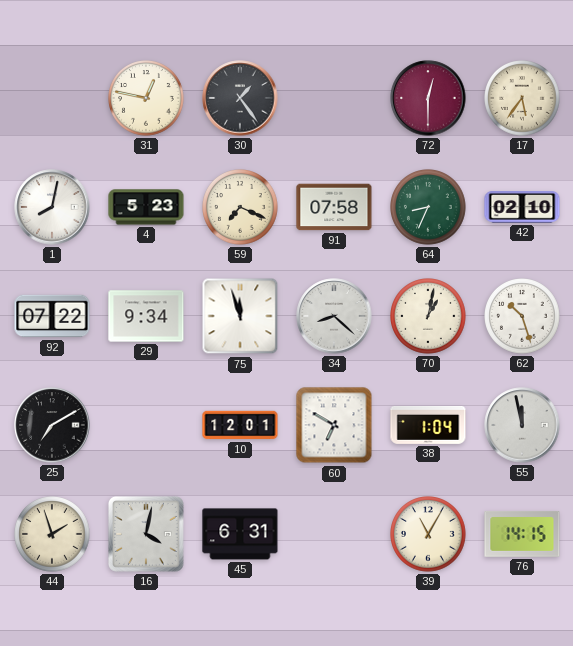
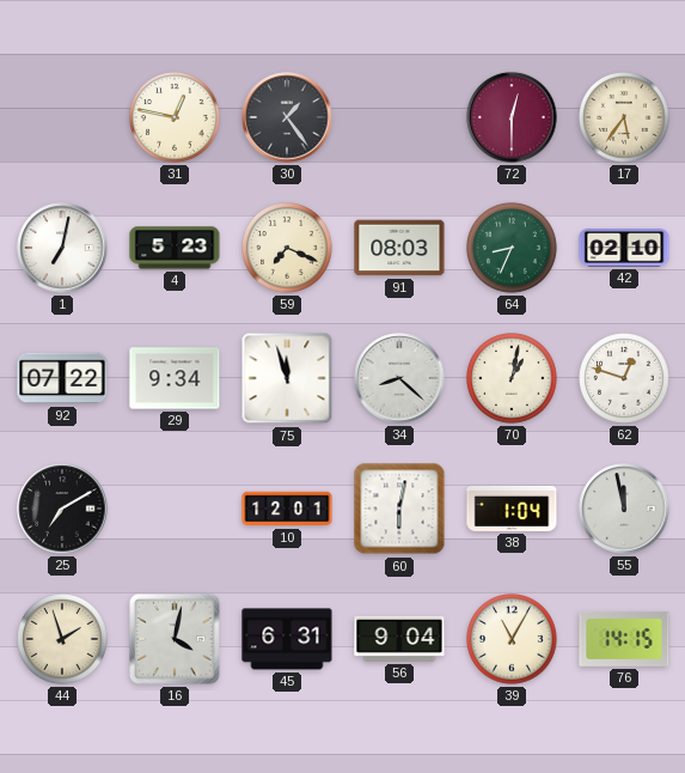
1: 8:02 -> 7:02
91: 07:58 -> 08:03
62: 10:27 -> 12:48
60: 6:50 -> 6:02
56: none -> 9:04
